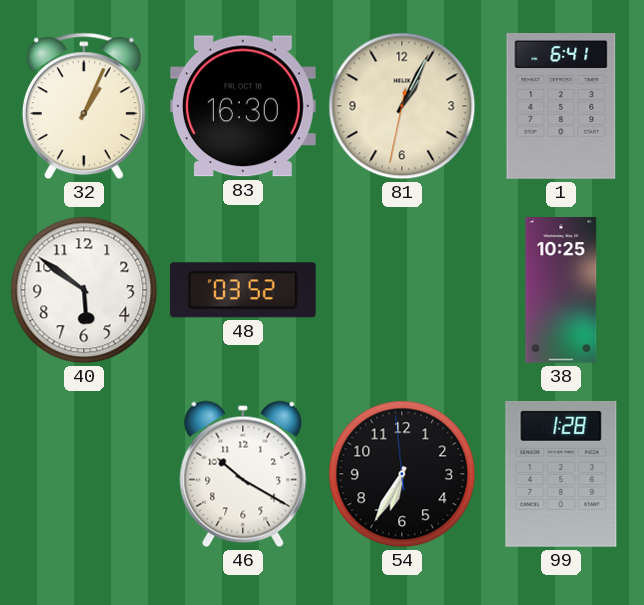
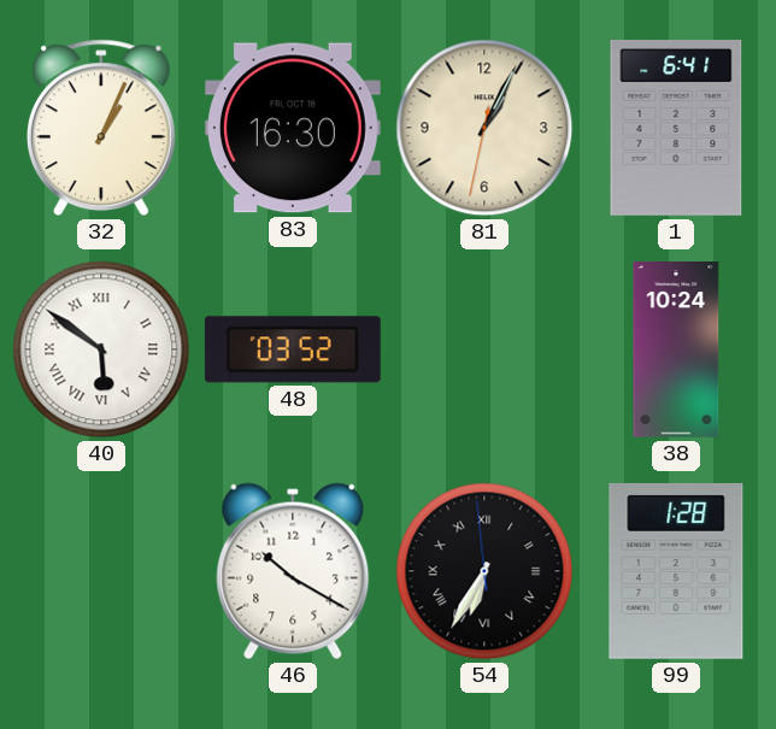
40 numerals: Arabic -> Roman
38: 10:25 -> 10:24
54 numerals: Arabic -> Roman
